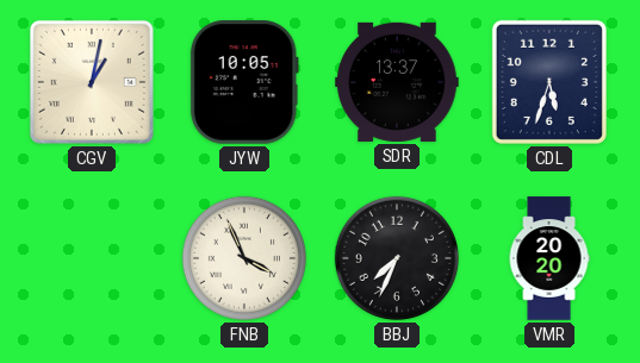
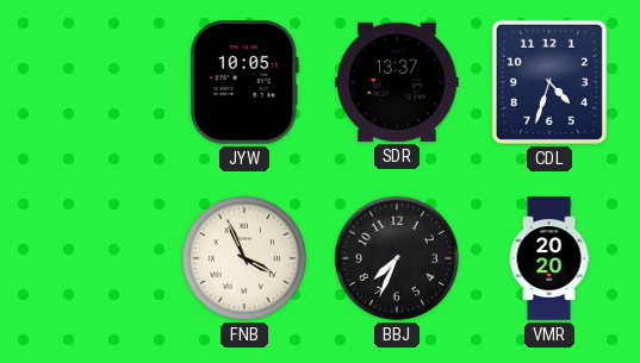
CGV: 1:02 -> none
CDL: 5:33 -> 4:33
